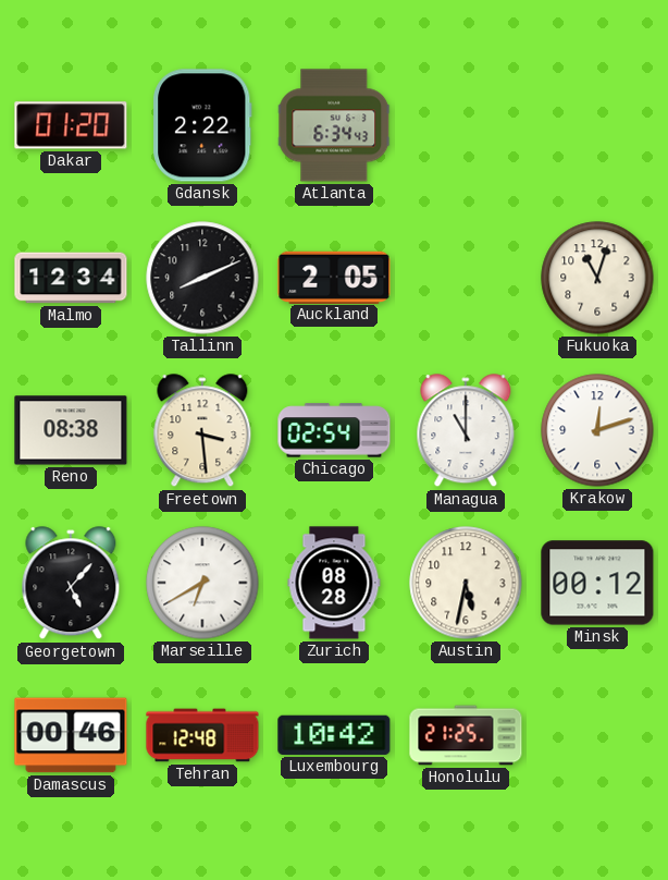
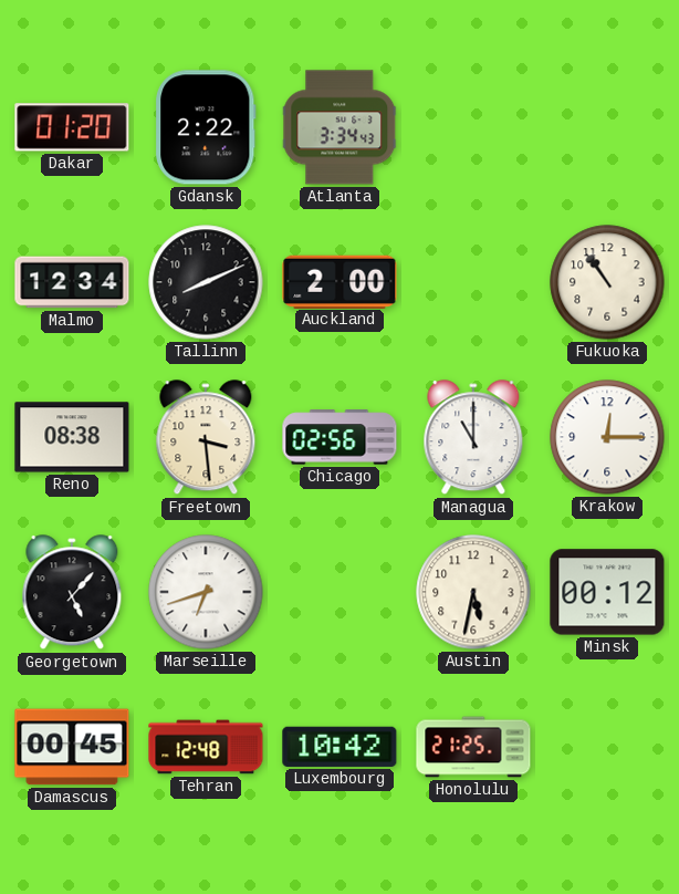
Atlanta: 6:34 -> 3:34
Auckland: 2:05 -> 2:00
Fukuoka: 11:03 -> 10:54
Chicago: 02:54 -> 02:56
Krakow: 12:12 -> 12:15
Marseille: 6:40 -> 6:42
Zurich: 08:28 -> none
Damascus: 00:46 -> 00:45
